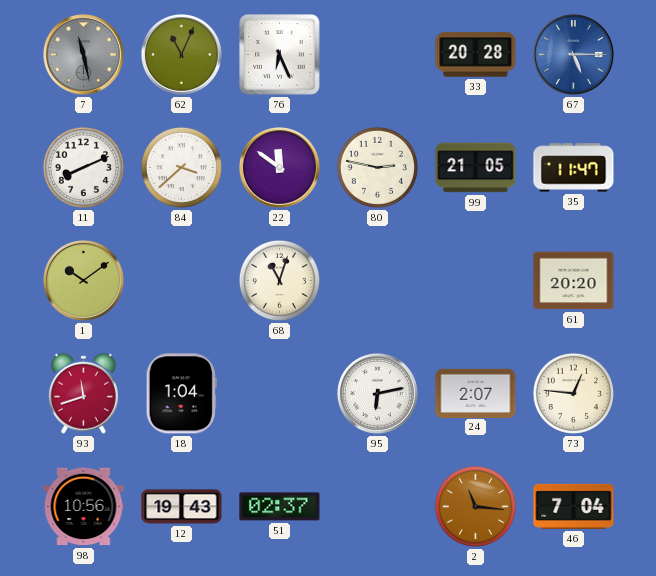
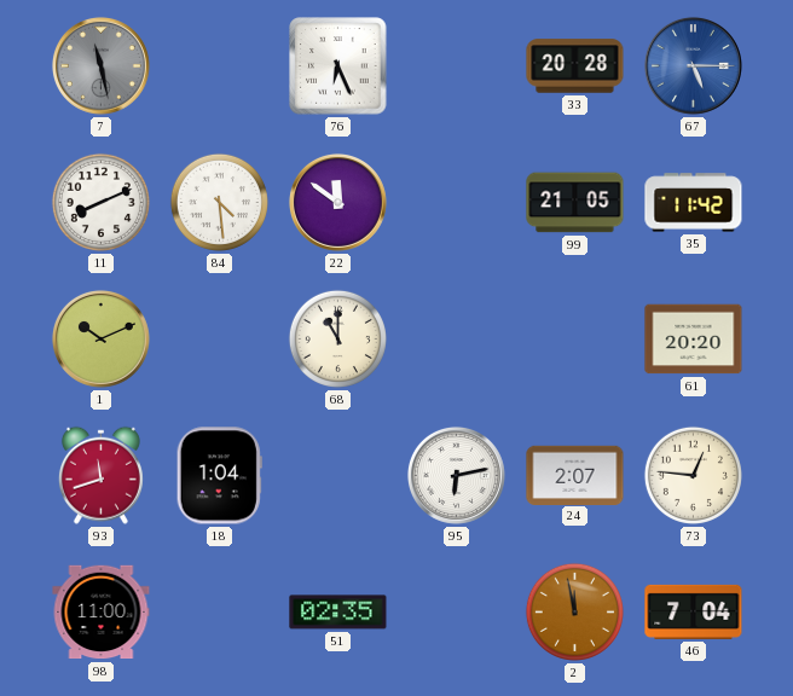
62: 11:04 -> none
84: 3:38 -> 4:29
80: 2:47 -> none
35: 11:47 -> 11:42
1: 10:09 -> 10:11
68: 11:03 -> 11:00
98: 10:56 -> 11:00
12: 19:43 -> none
51: 02:37 -> 02:35
2: 11:16 -> 11:58
